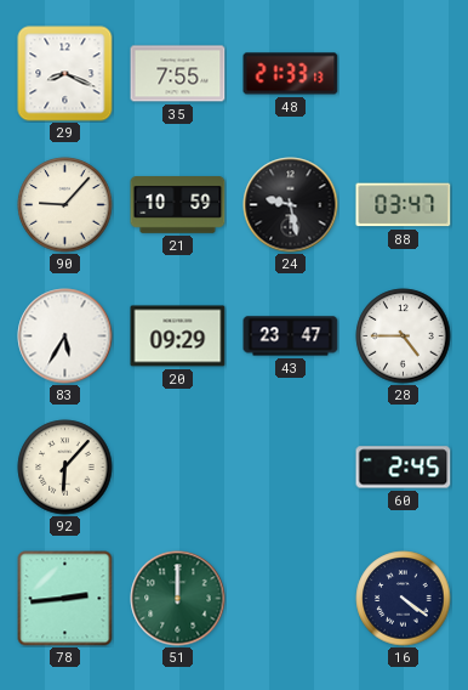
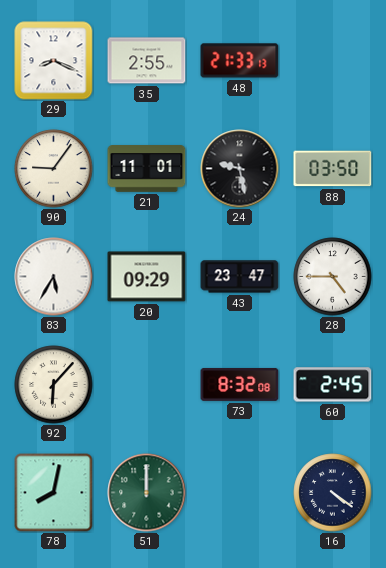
35: 7:55 -> 2:55
90: 9:07 -> 9:06
21: 10:59 -> 11:01
88: 03:47 -> 03:50
73: none -> 8:32
78: 2:44 -> 8:02
